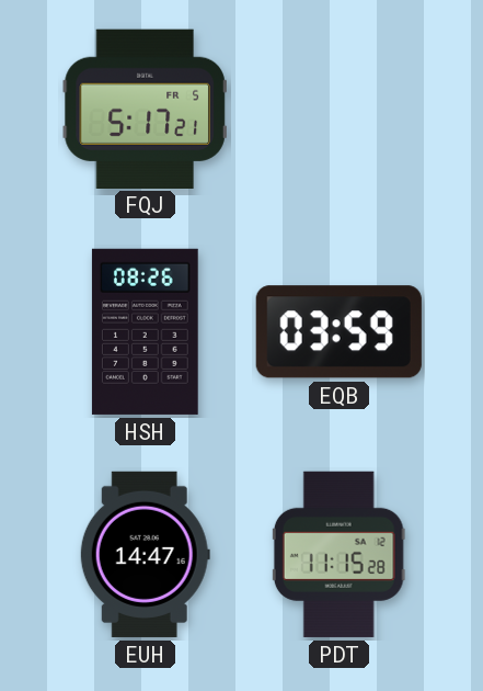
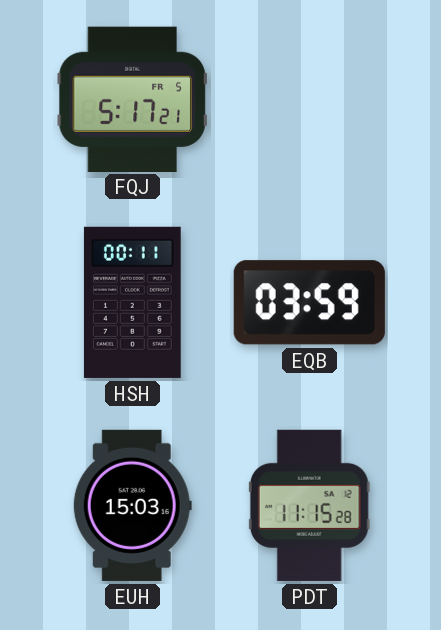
HSH: 08:26 -> 00:11
EUH: 14:47 -> 15:03
